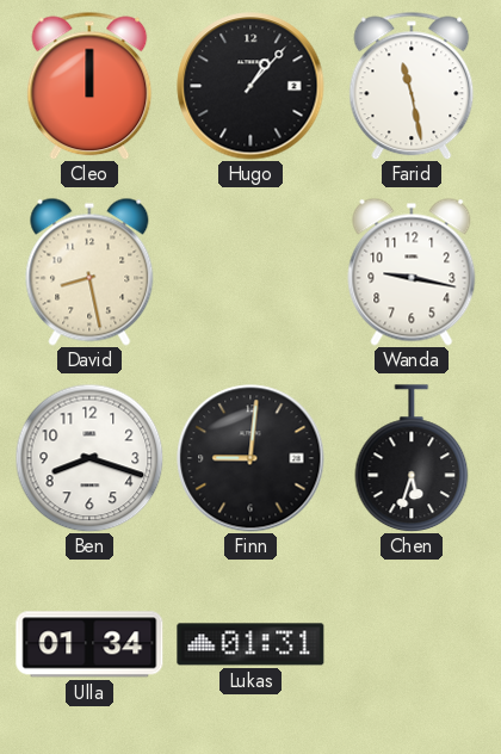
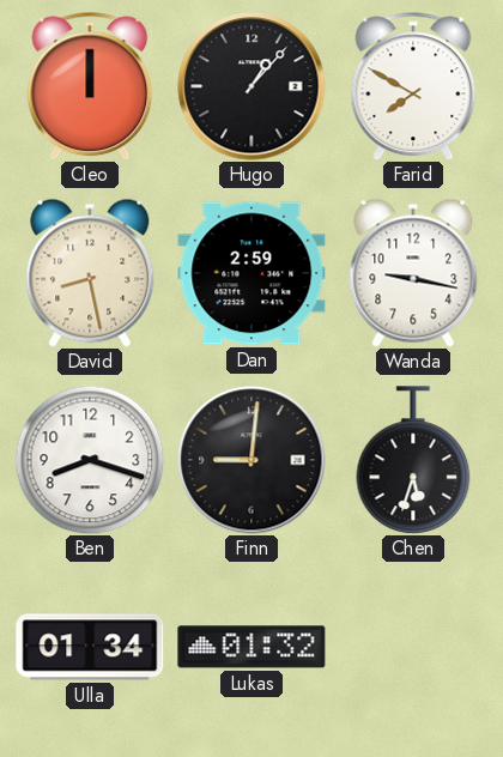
Farid: 11:28 -> 7:50
Dan: none -> 2:59
Lukas: 01:31 -> 01:32
